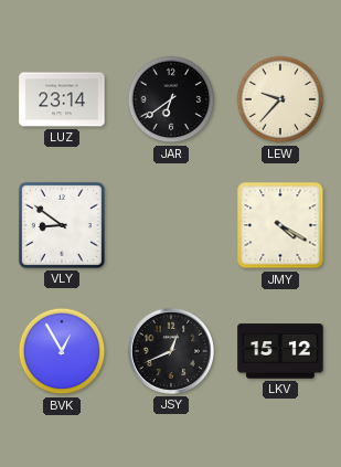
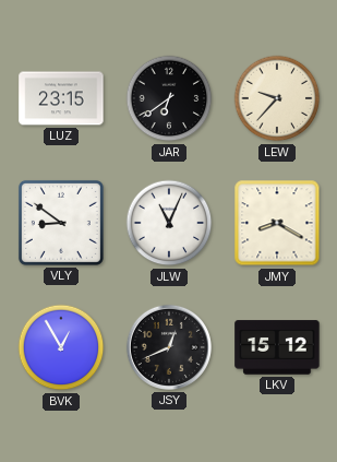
LUZ: 23:14 -> 23:15
JLW: none -> 11:04
JMY: 4:20 -> 8:20
